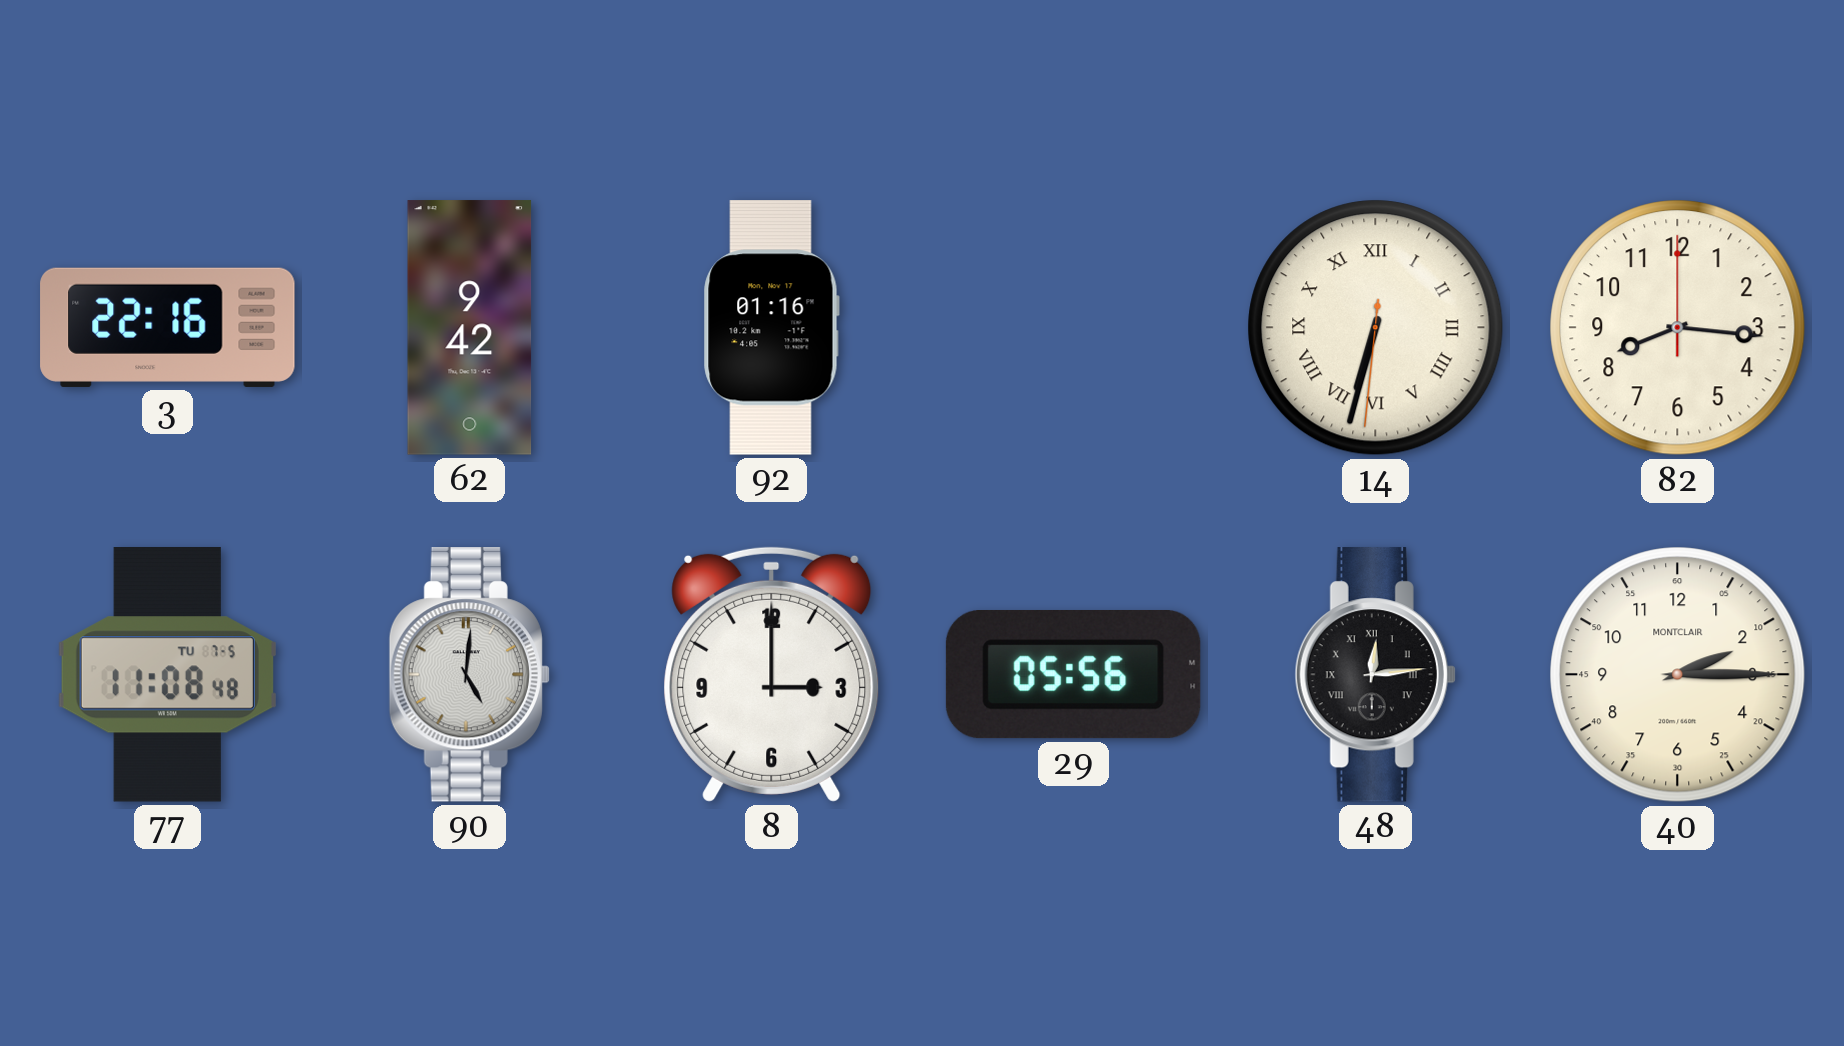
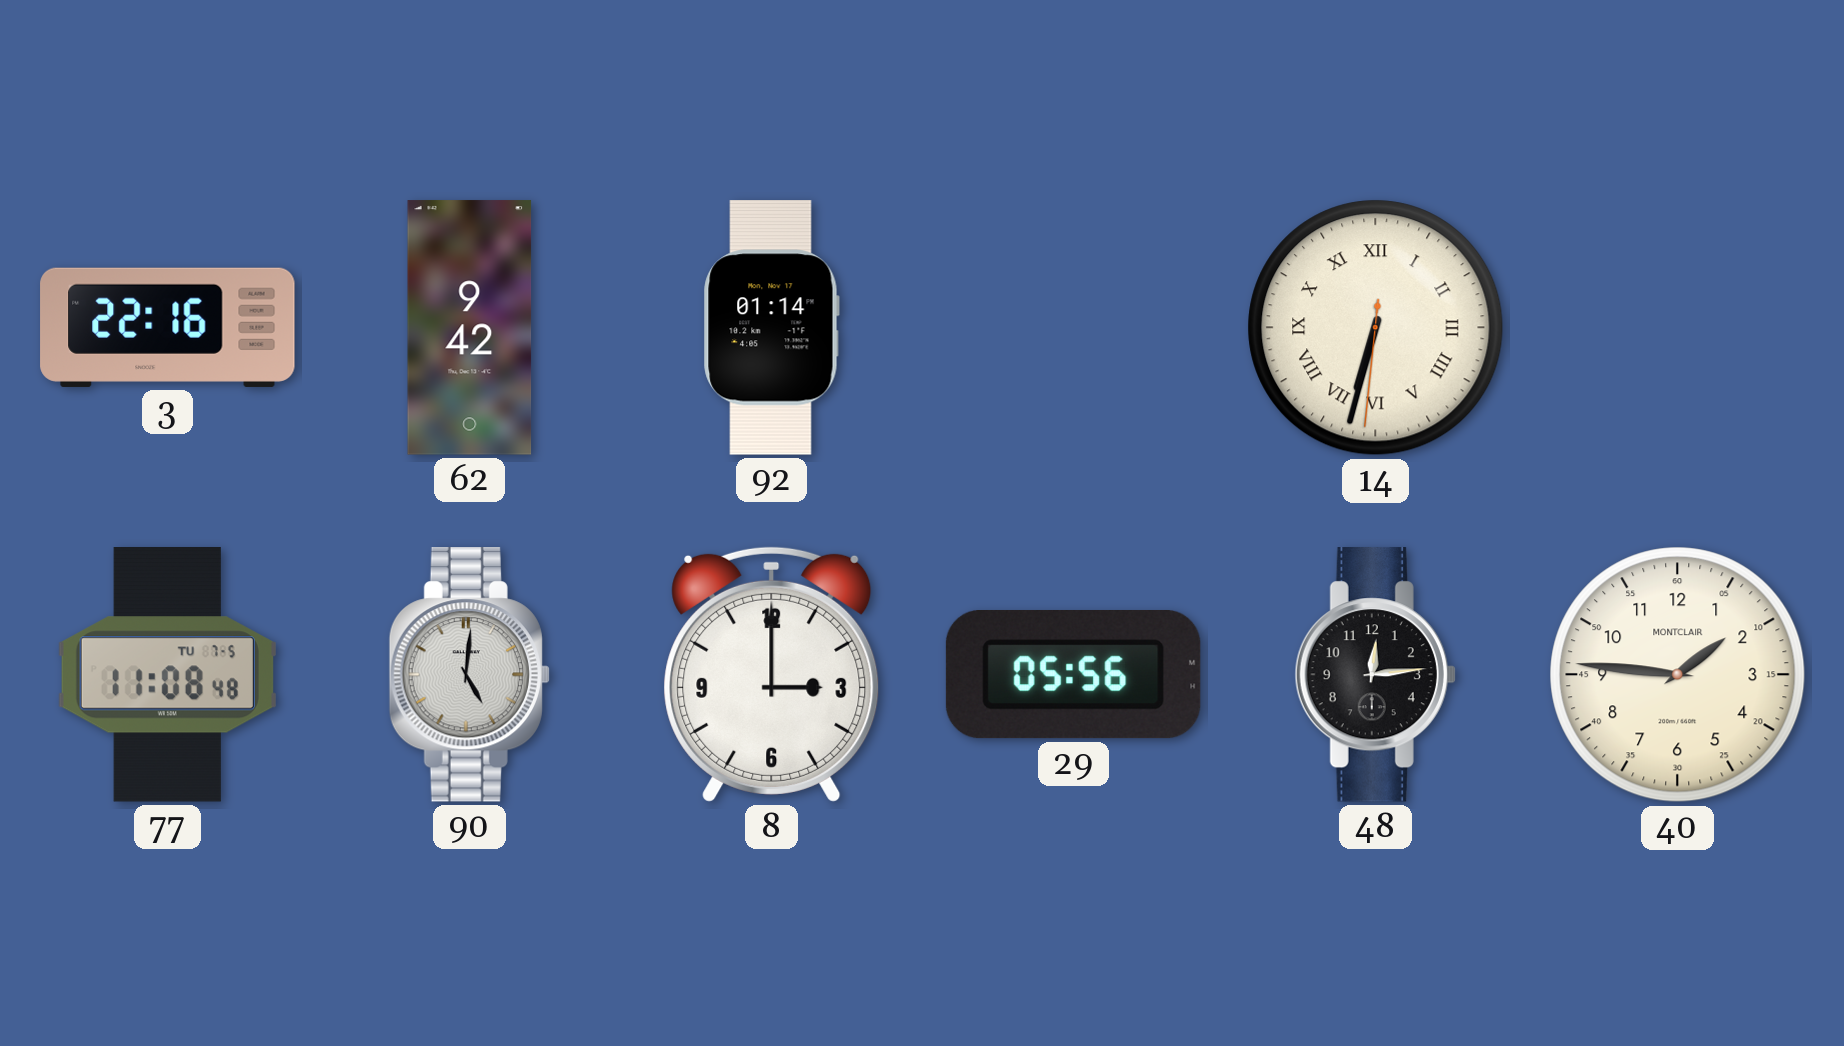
92: 01:16 -> 01:14
82: 8:16 -> none
48 numerals: Roman -> Arabic
40: 2:15 -> 1:46
